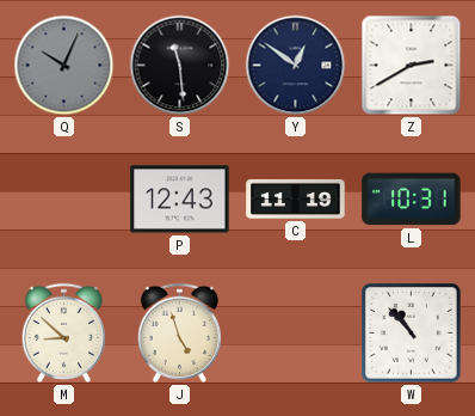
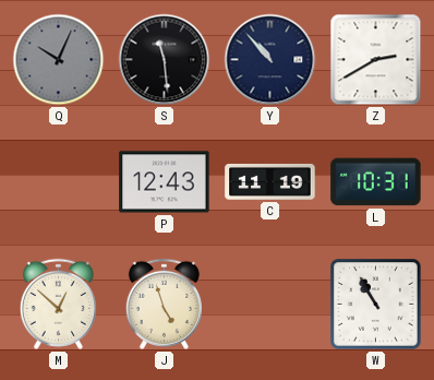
Y: 12:51 -> 10:53
M: 8:52 -> 12:52
W: 10:53 -> 10:55
